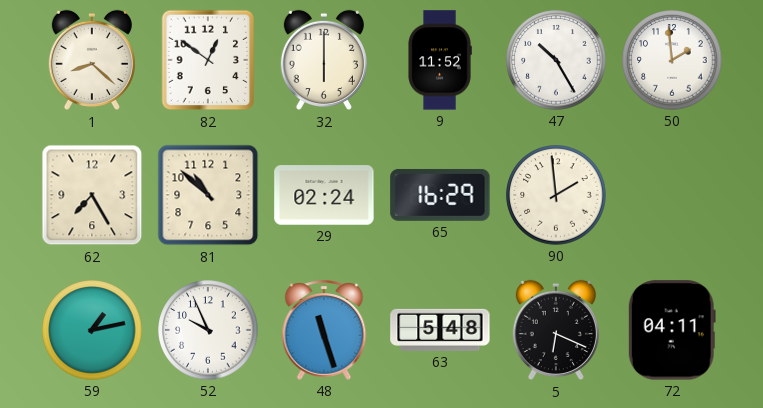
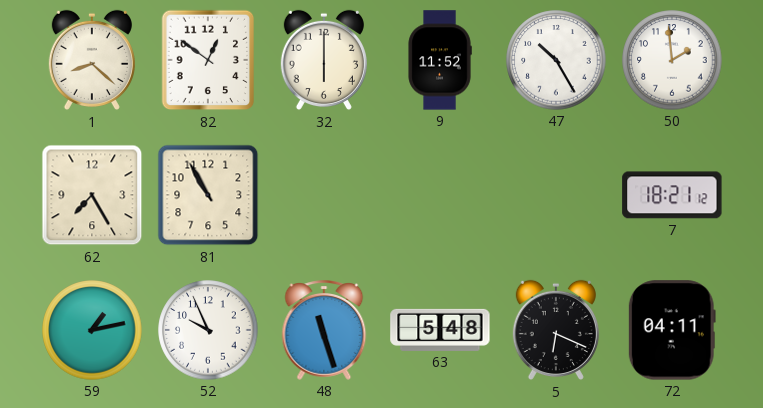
81: 10:52 -> 10:55
29: 02:24 -> none
65: 16:29 -> none
90: 1:59 -> none
7: none -> 18:21
